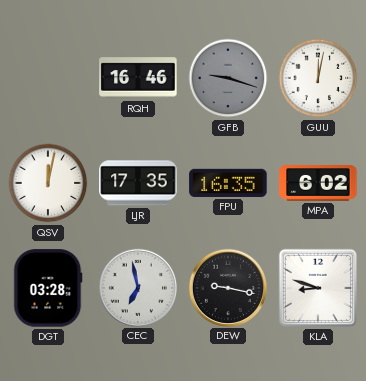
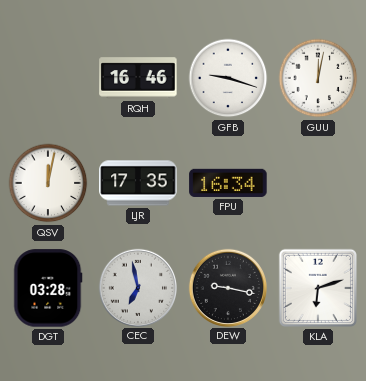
GFB dial: grey -> white
FPU: 16:35 -> 16:34
MPA: 6:02 -> none
KLA: 8:48 -> 6:12
